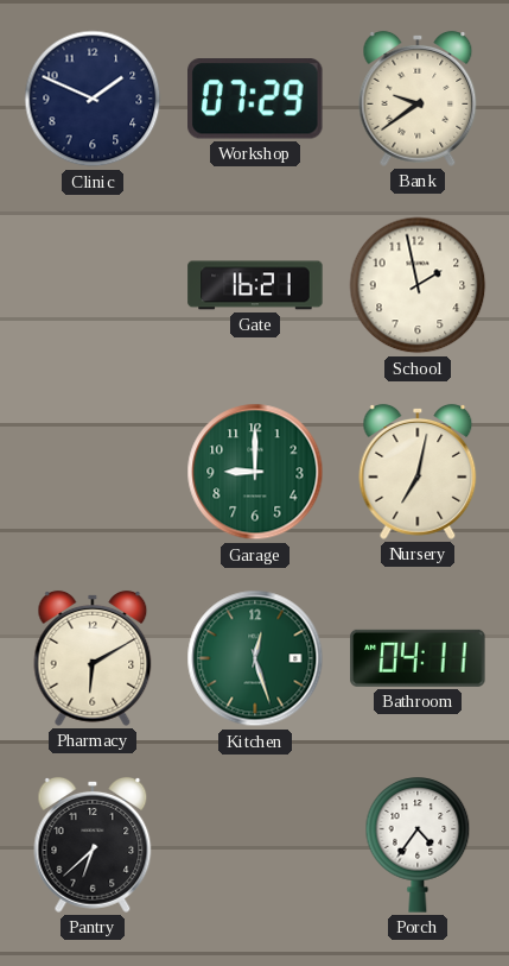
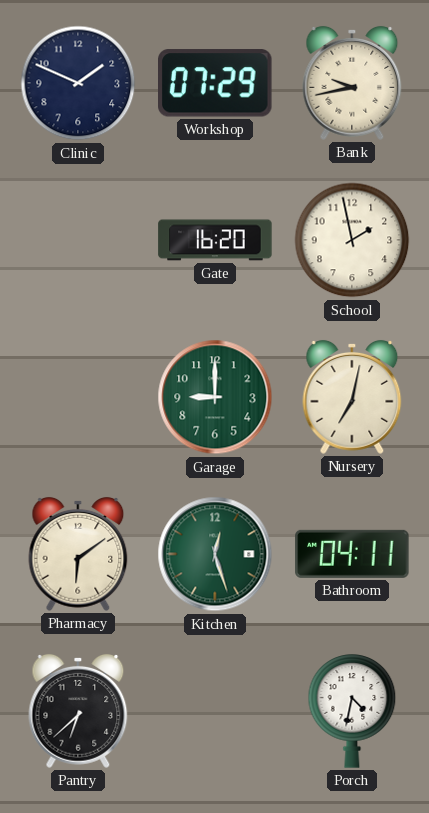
Bank: 9:39 -> 9:43
Gate: 16:21 -> 16:20
Pharmacy: 6:10 -> 6:09
Porch: 4:36 -> 4:32
